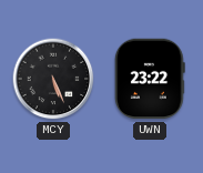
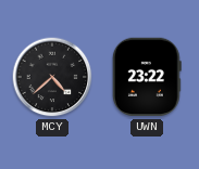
MCY: 5:26 -> 4:38
